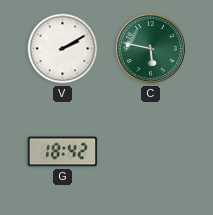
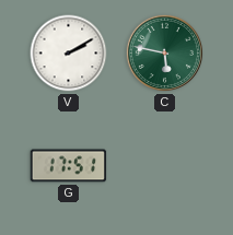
G: 18:42 -> 17:51
